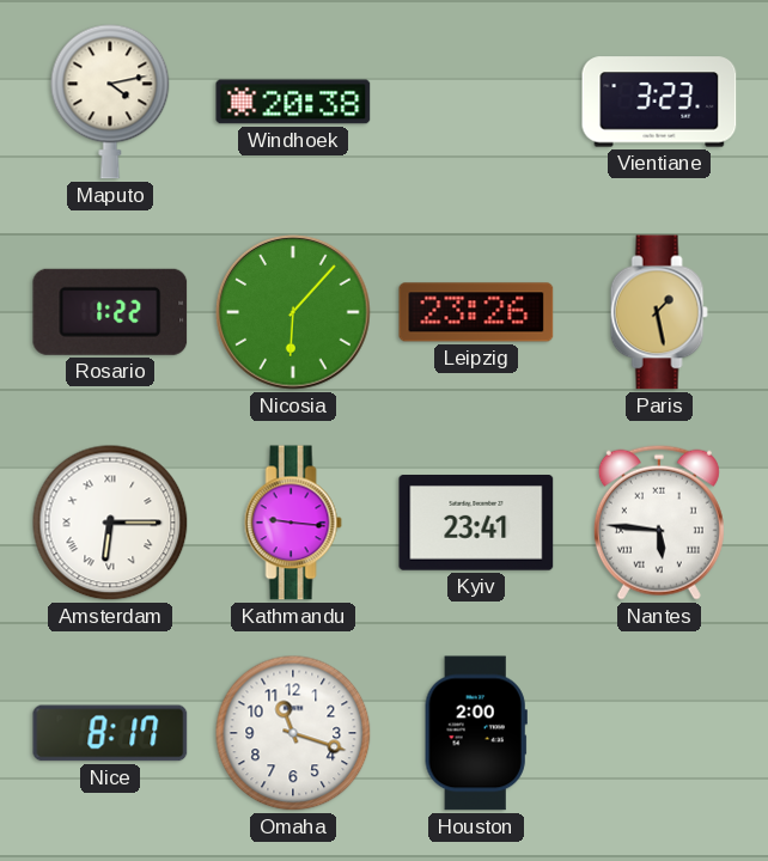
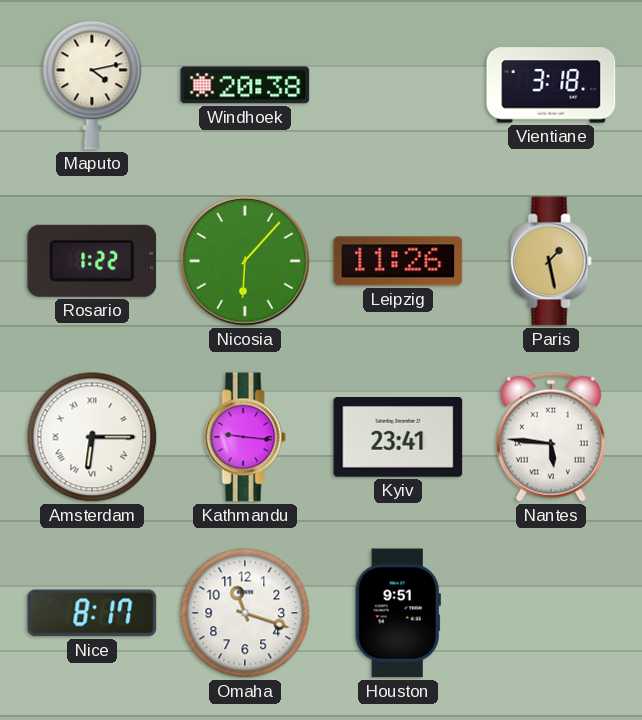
Vientiane: 3:23 -> 3:18
Leipzig: 23:26 -> 11:26
Houston: 2:00 -> 9:51
